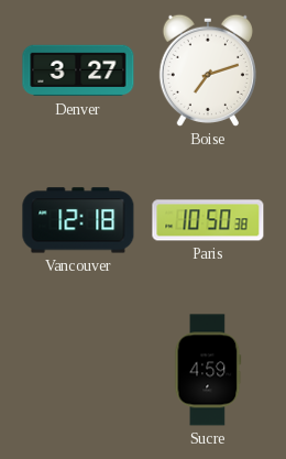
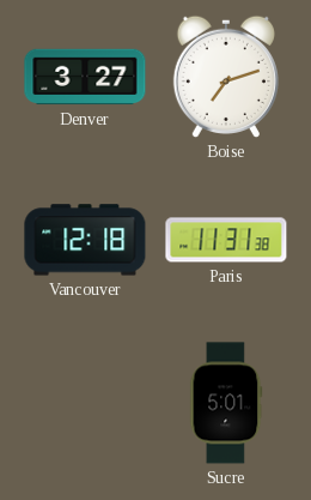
Paris: 10:50 -> 11:31
Sucre: 4:59 -> 5:01
